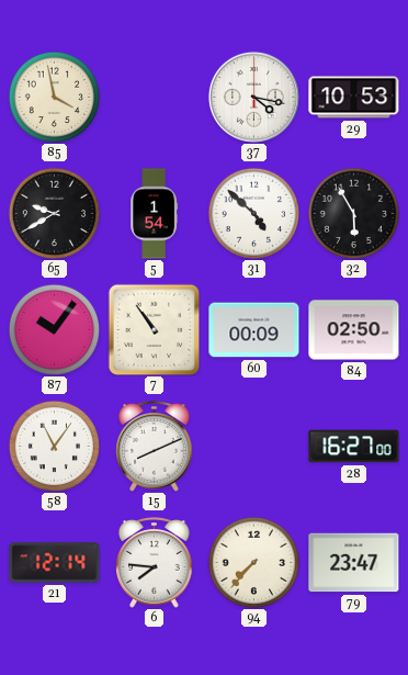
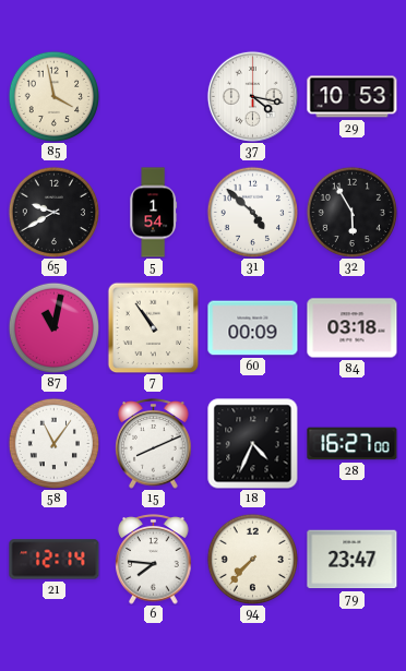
87: 10:06 -> 11:02
84: 02:50 -> 03:18
18: none -> 4:34
